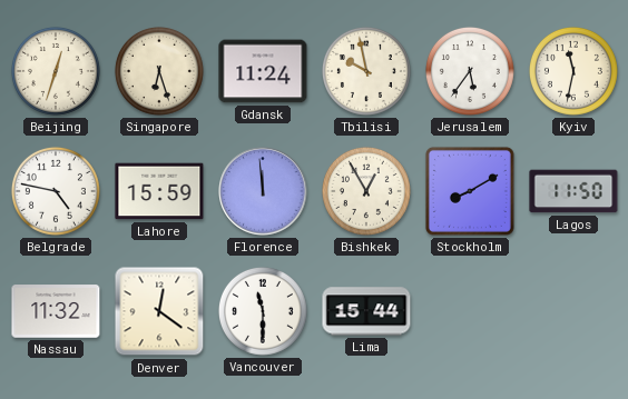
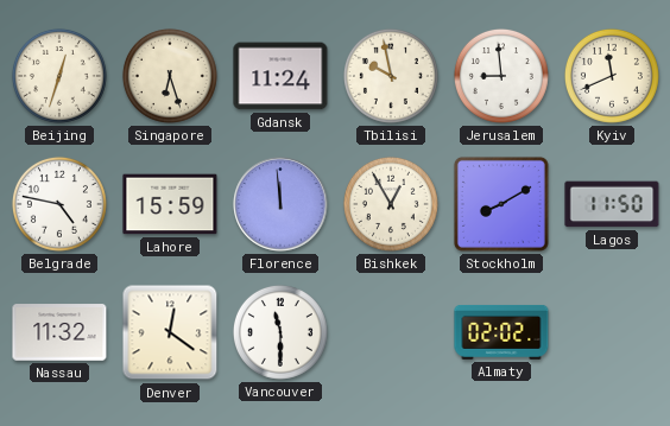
Jerusalem: 5:36 -> 8:59
Kyiv: 11:32 -> 11:41
Lima: 15:44 -> none
Almaty: none -> 02:02
